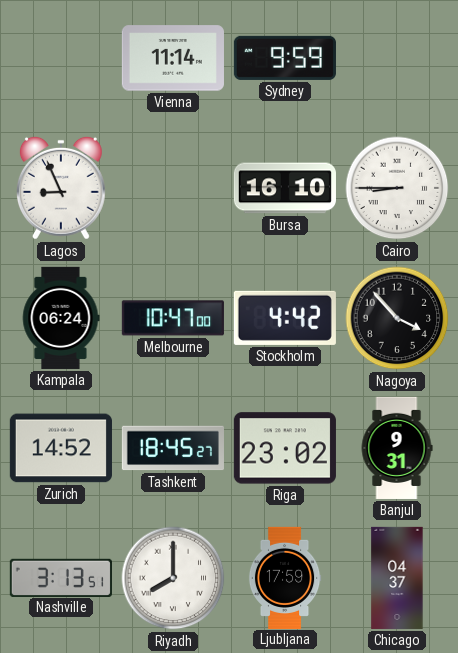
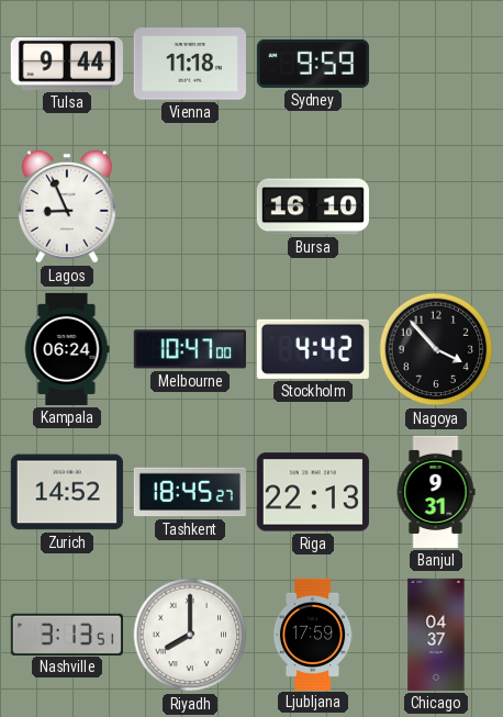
Tulsa: none -> 9:44
Vienna: 11:14 -> 11:18
Cairo: 8:45 -> none
Riga: 23:02 -> 22:13
